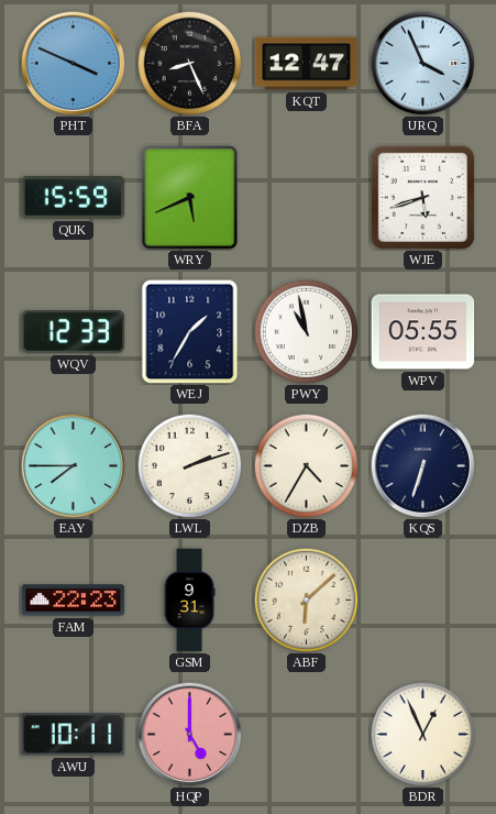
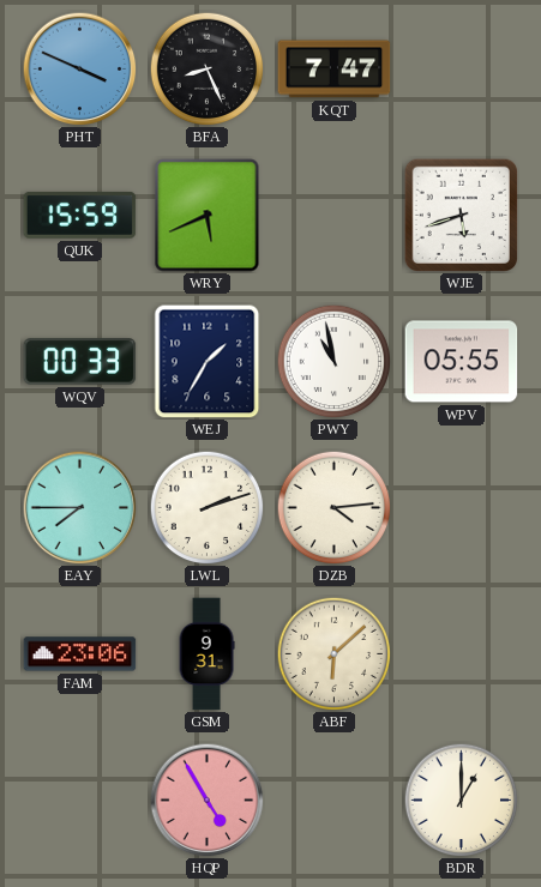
KQT: 12:47 -> 7:47
URQ: 3:56 -> none
WQV: 12:33 -> 00:33
DZB: 4:35 -> 4:14
KQS: 6:33 -> none
FAM: 22:23 -> 23:06
AWU: 10:11 -> none
HQP: 5:00 -> 4:55
BDR: 12:56 -> 1:00
